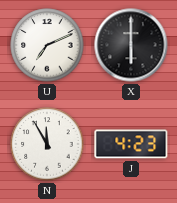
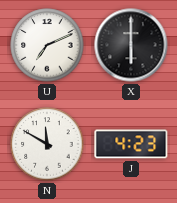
N: 11:55 -> 11:50
